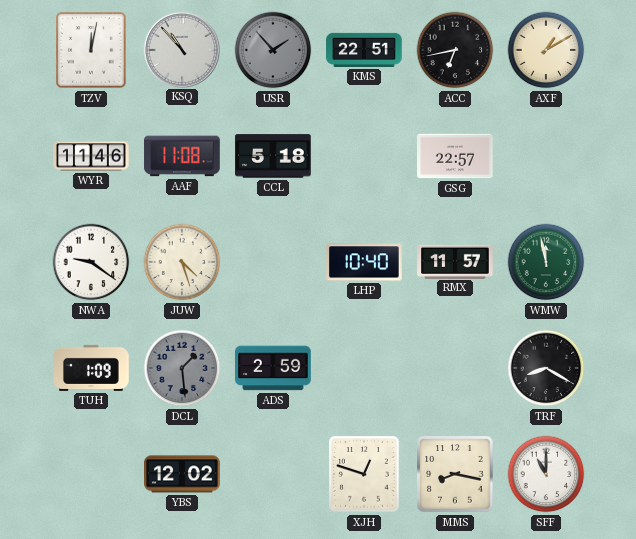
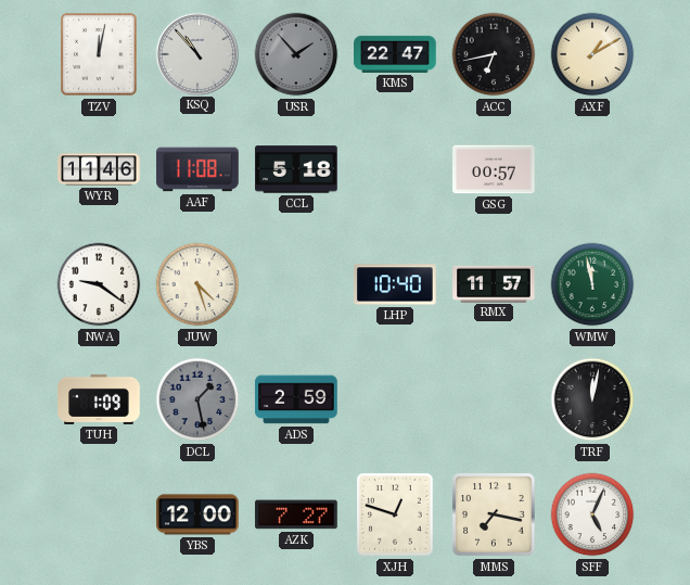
KMS: 22:51 -> 22:47
GSG: 22:57 -> 00:57
DCL: 1:29 -> 1:28
TRF: 8:20 -> 12:02
YBS: 12:02 -> 12:00
AZK: none -> 7:27
MMS: 8:17 -> 7:17
SFF: 11:00 -> 5:04
